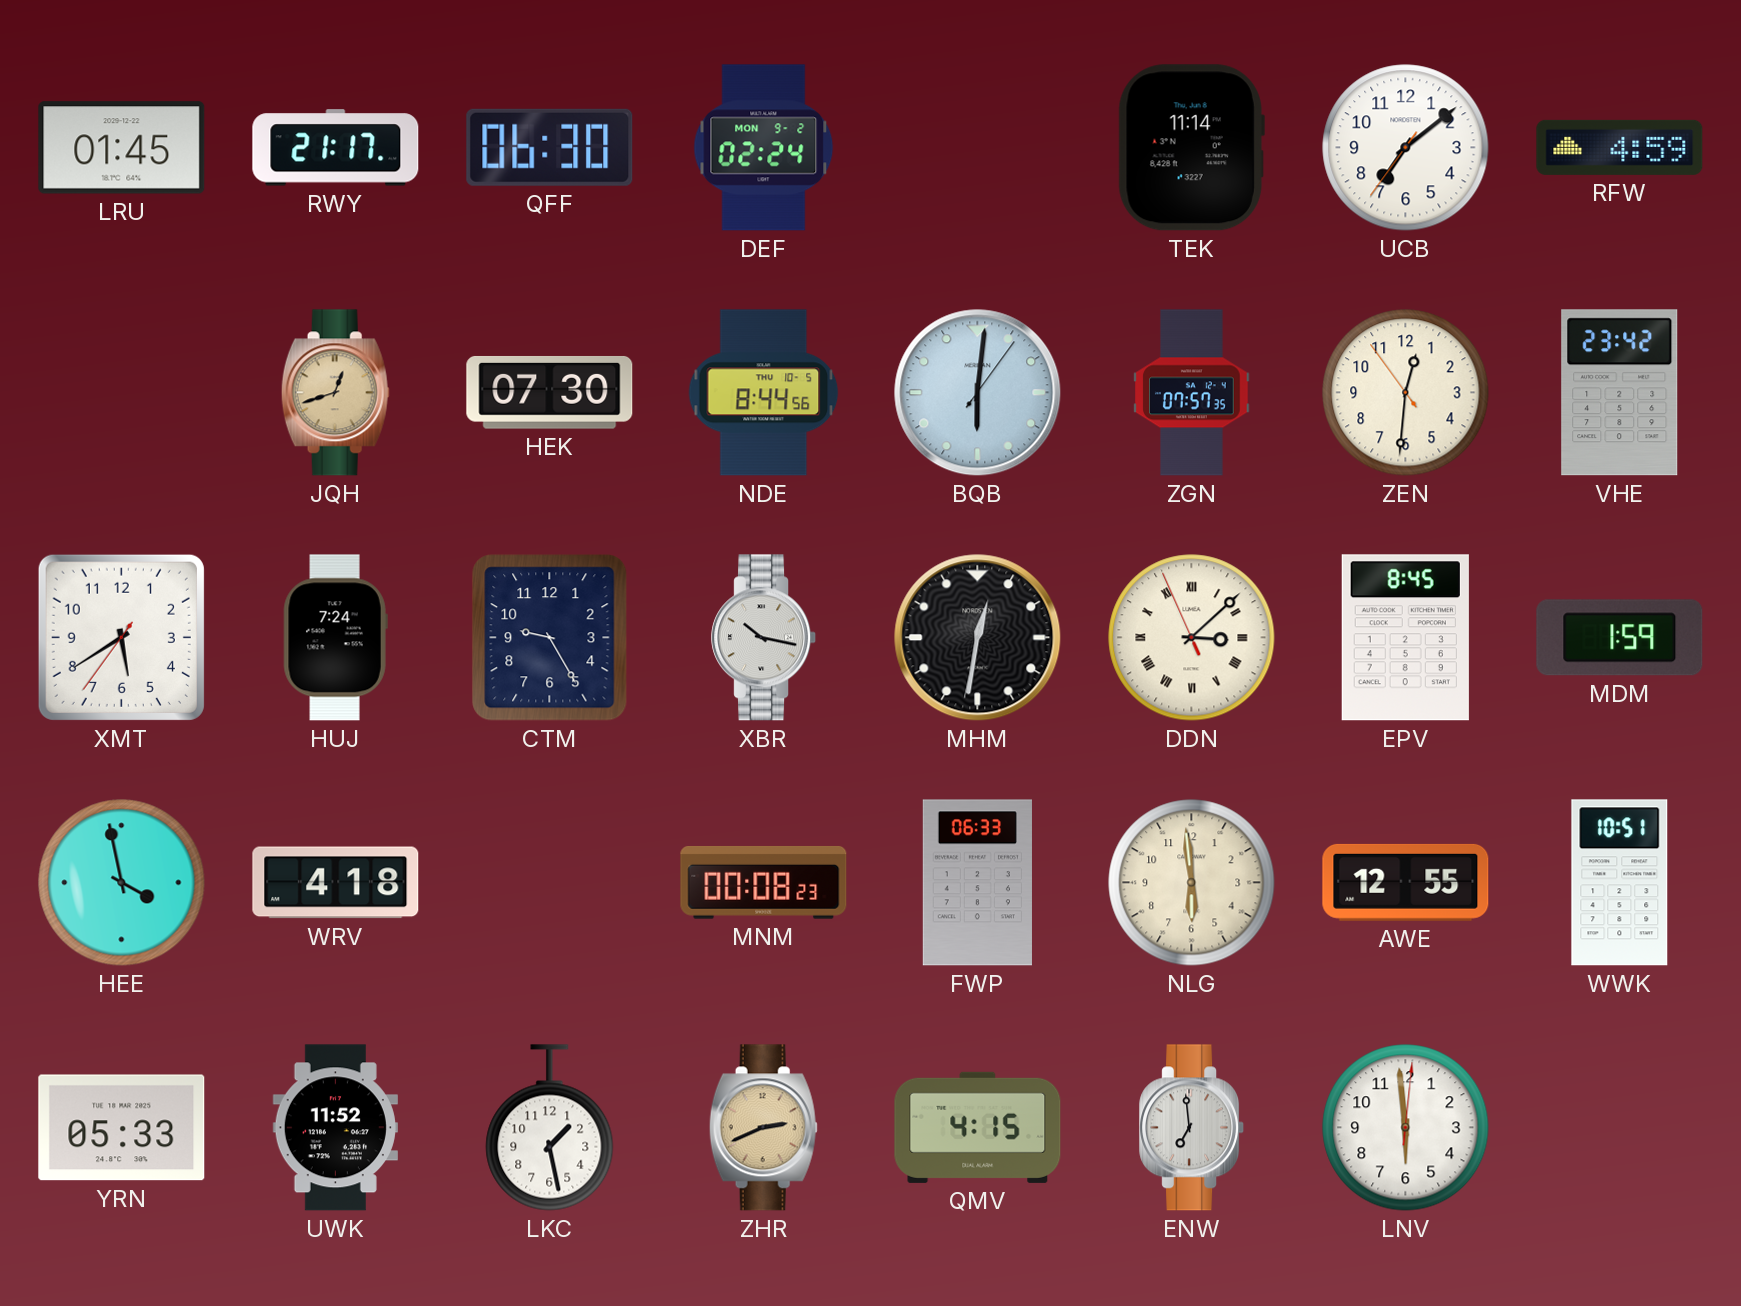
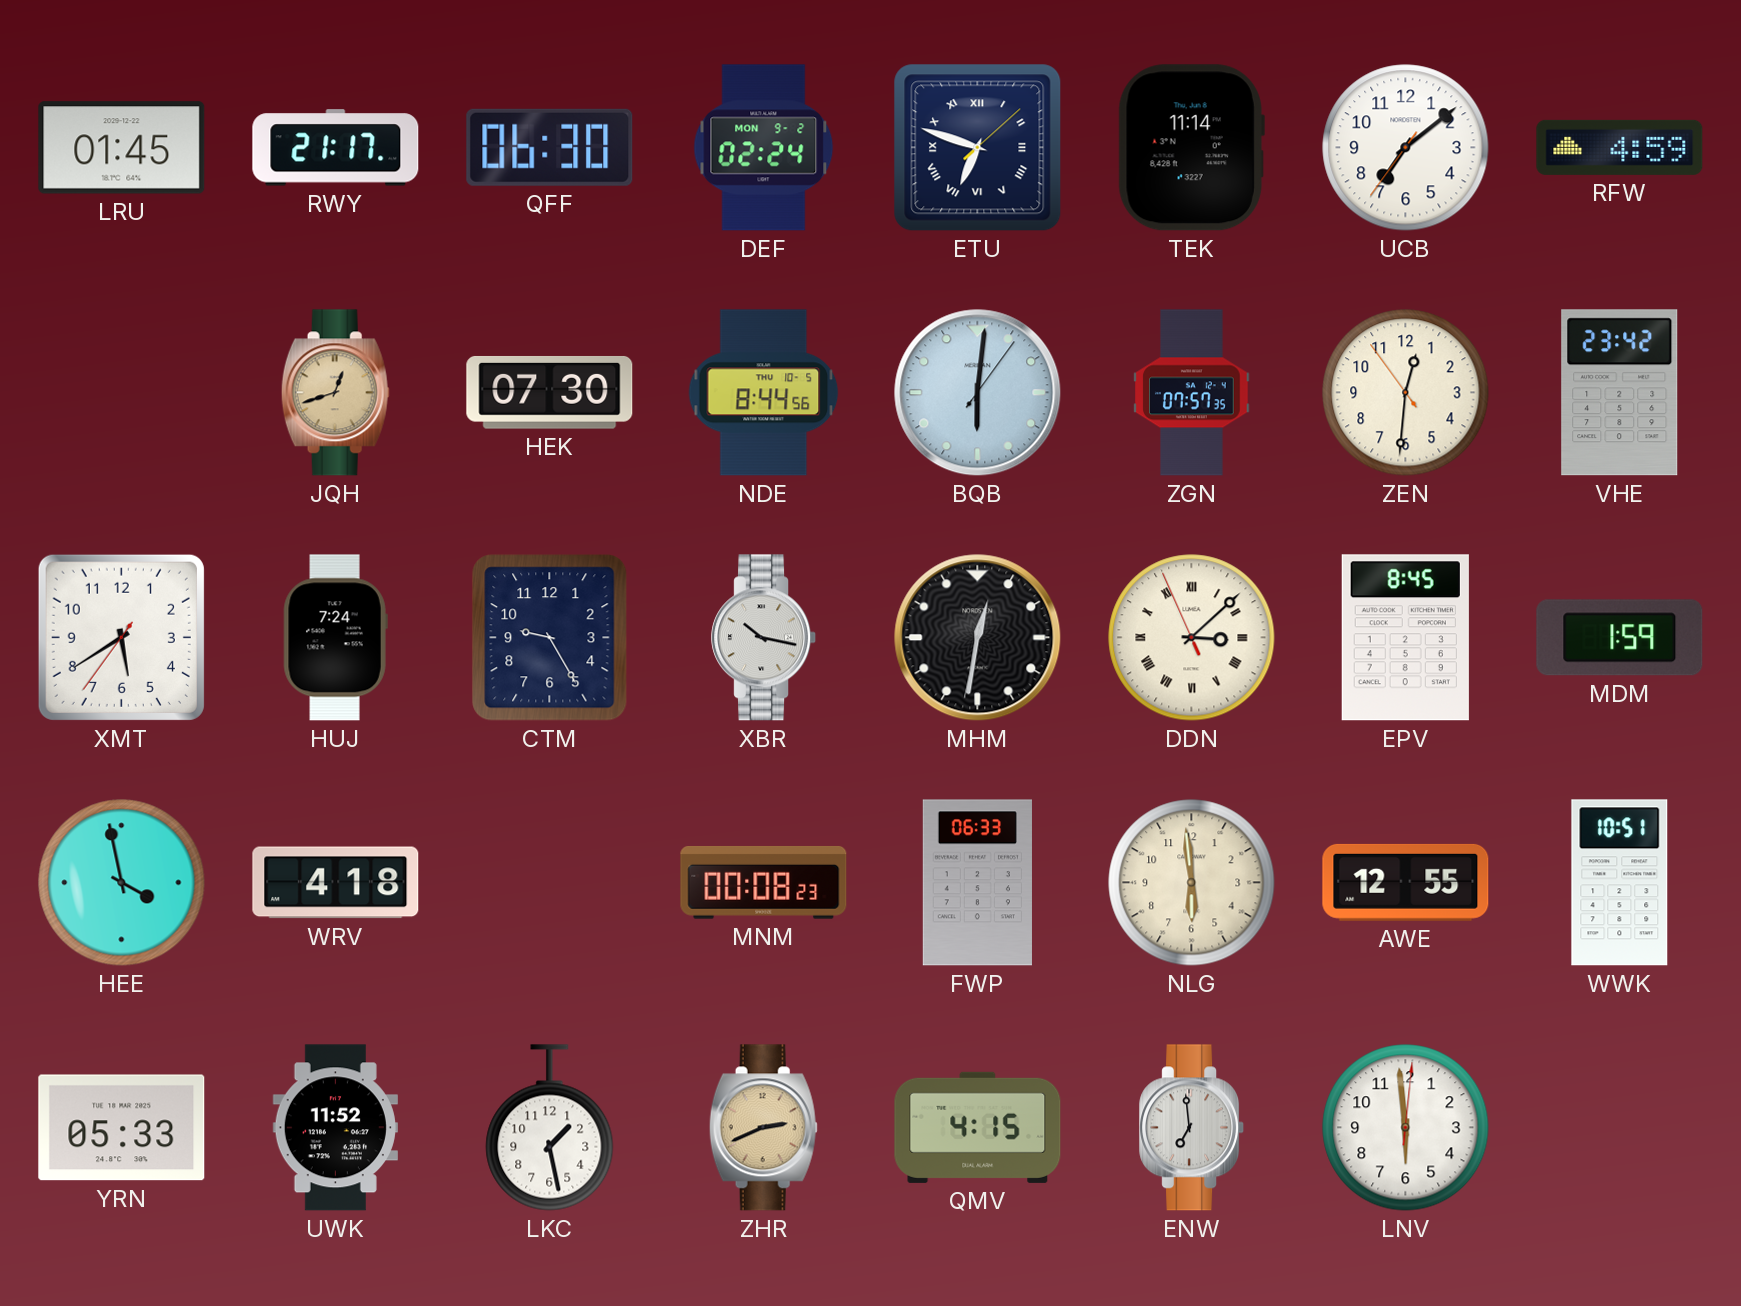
ETU: none -> 6:48
